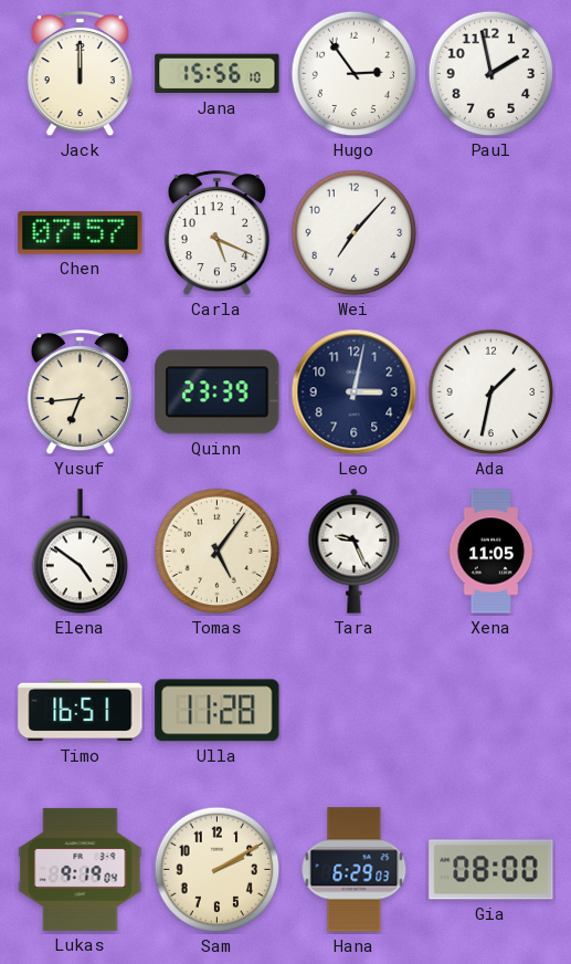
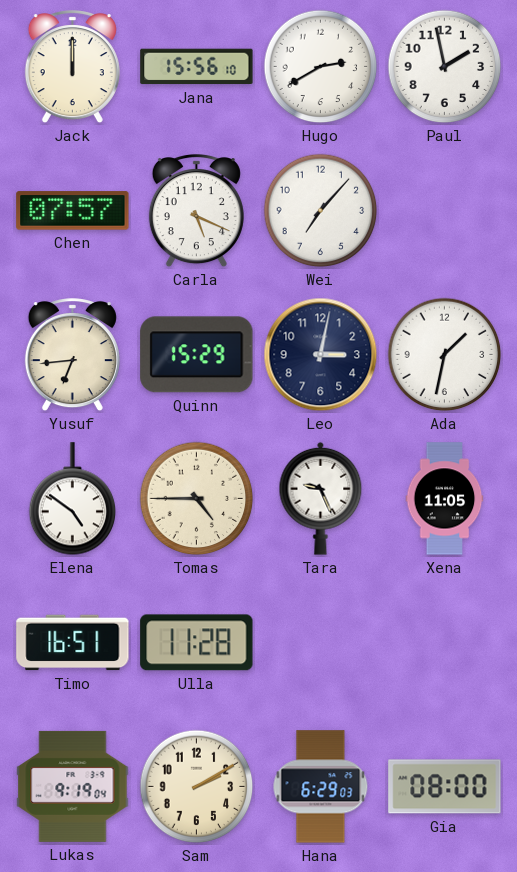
Hugo: 2:54 -> 2:40
Quinn: 23:39 -> 15:29
Tomas: 5:06 -> 4:45
